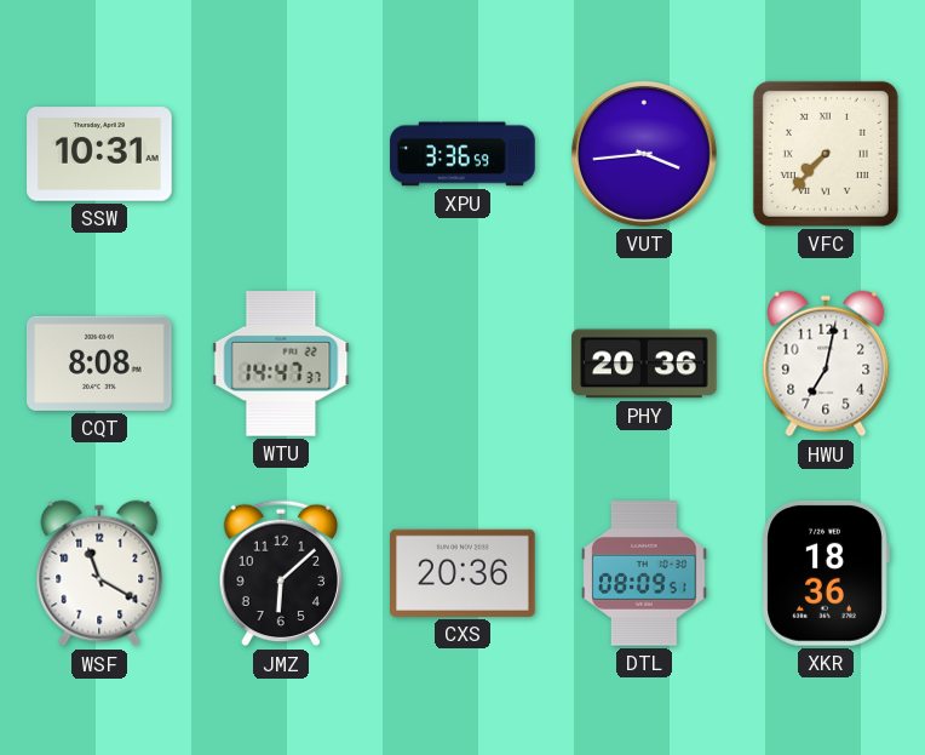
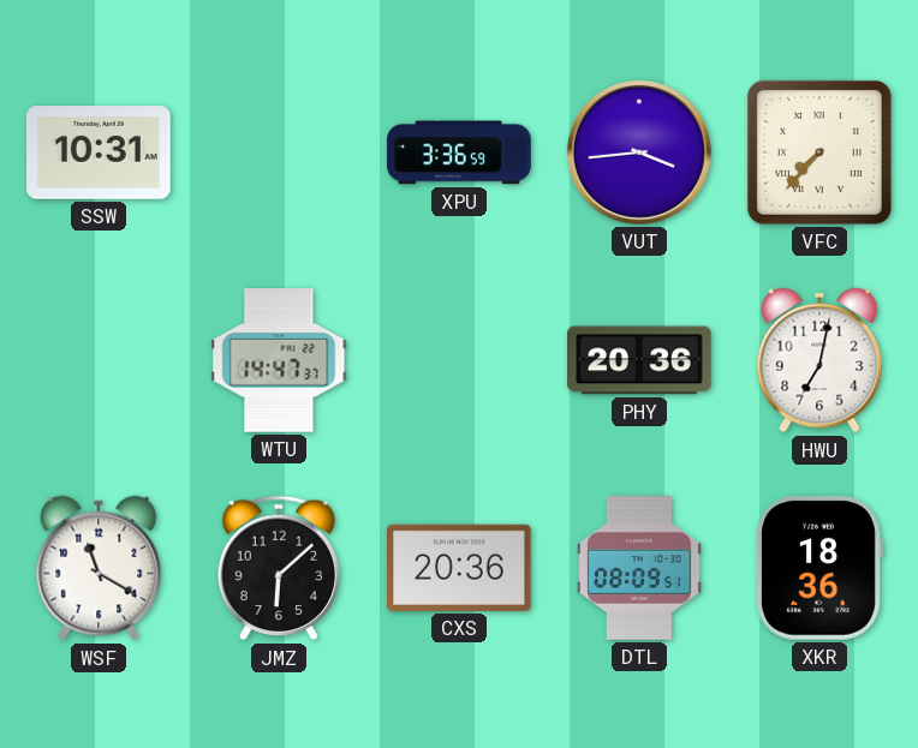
CQT: 8:08 -> none
